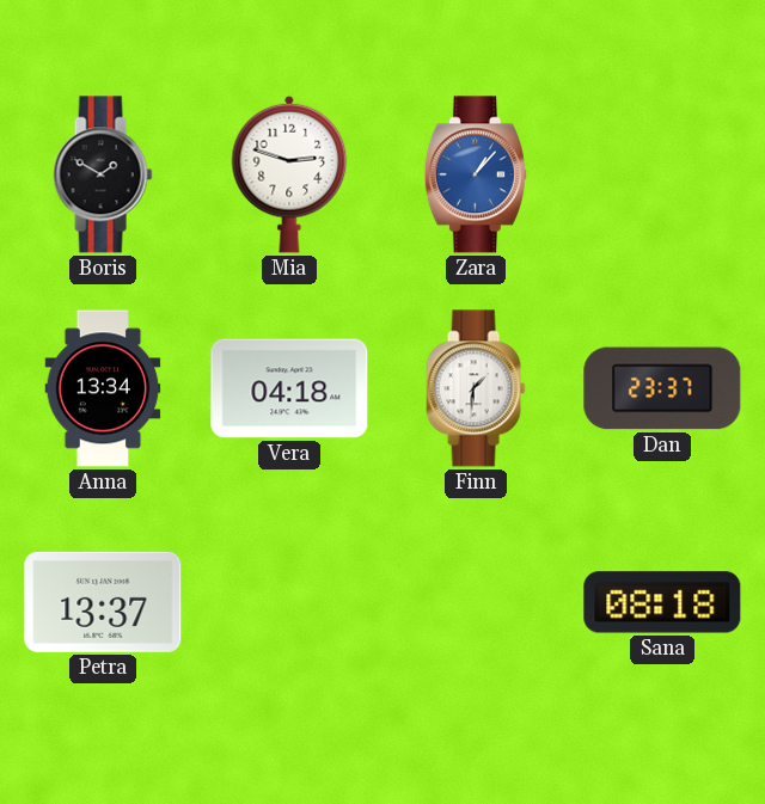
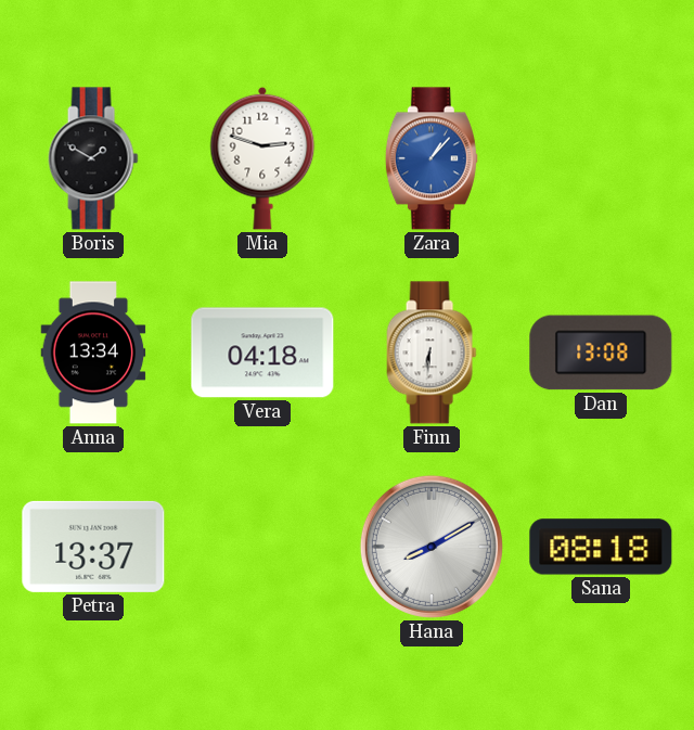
Finn: 1:31 -> 6:31
Dan: 23:37 -> 13:08
Hana: none -> 8:10
